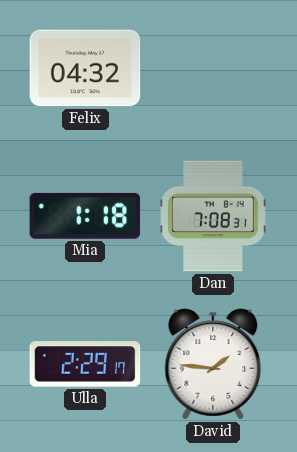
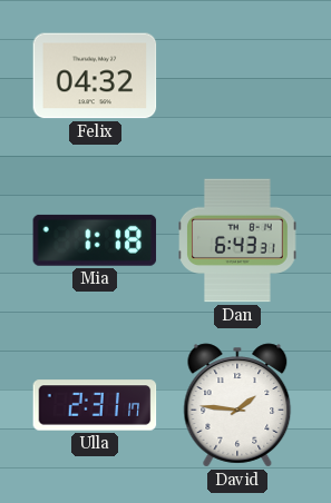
Dan: 7:08 -> 6:43
Ulla: 2:29 -> 2:31
